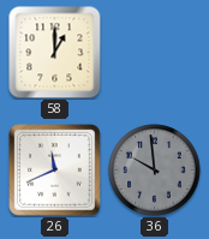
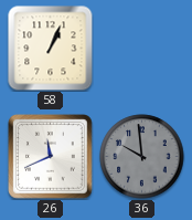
58: 1:00 -> 1:04
